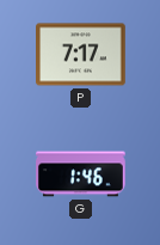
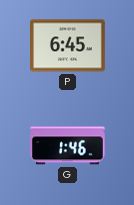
P: 7:17 -> 6:45
